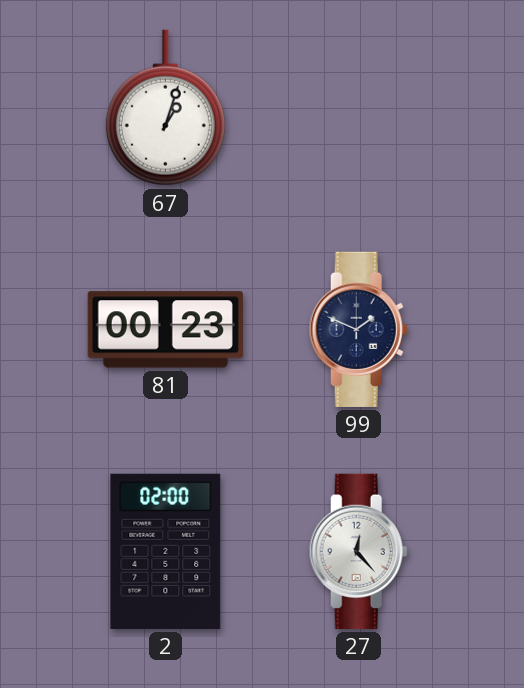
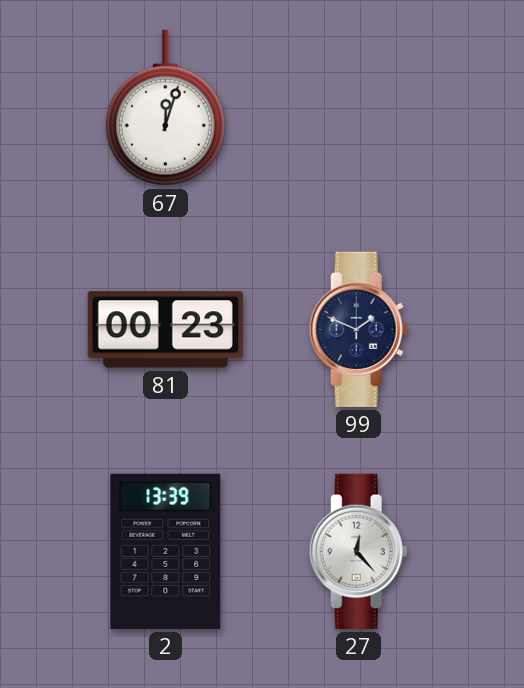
67: 1:03 -> 12:03
2: 02:00 -> 13:39
